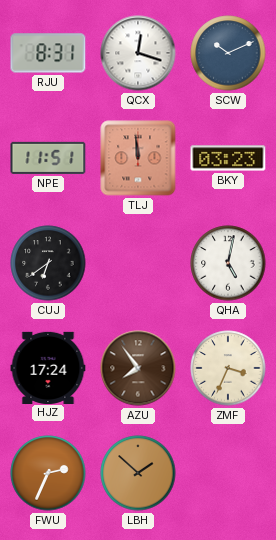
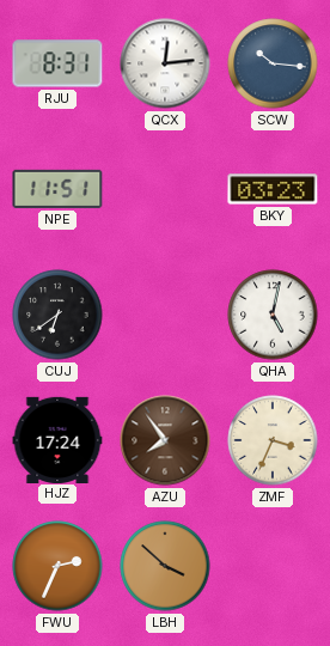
QCX: 12:18 -> 12:14
SCW: 10:11 -> 10:16
TLJ: 11:59 -> none
LBH: 1:52 -> 3:52
